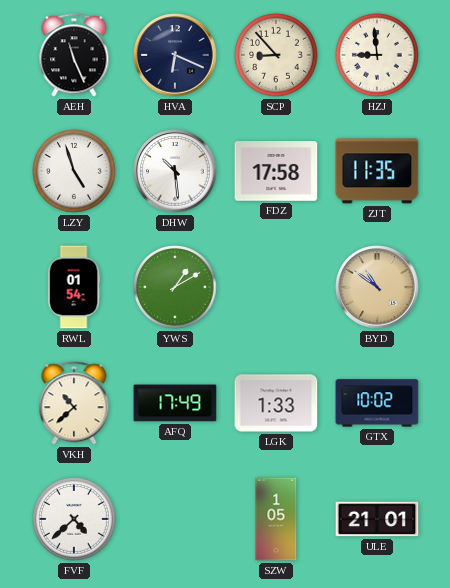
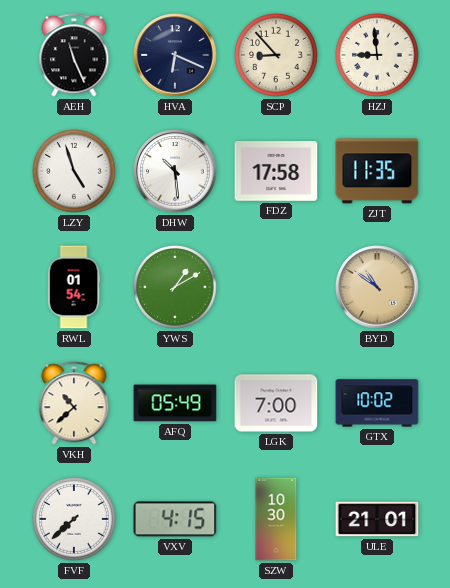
AFQ: 17:49 -> 05:49
LGK: 1:33 -> 7:00
FVF: 4:38 -> 7:38
VXV: none -> 4:15
SZW: 1:05 -> 10:30
